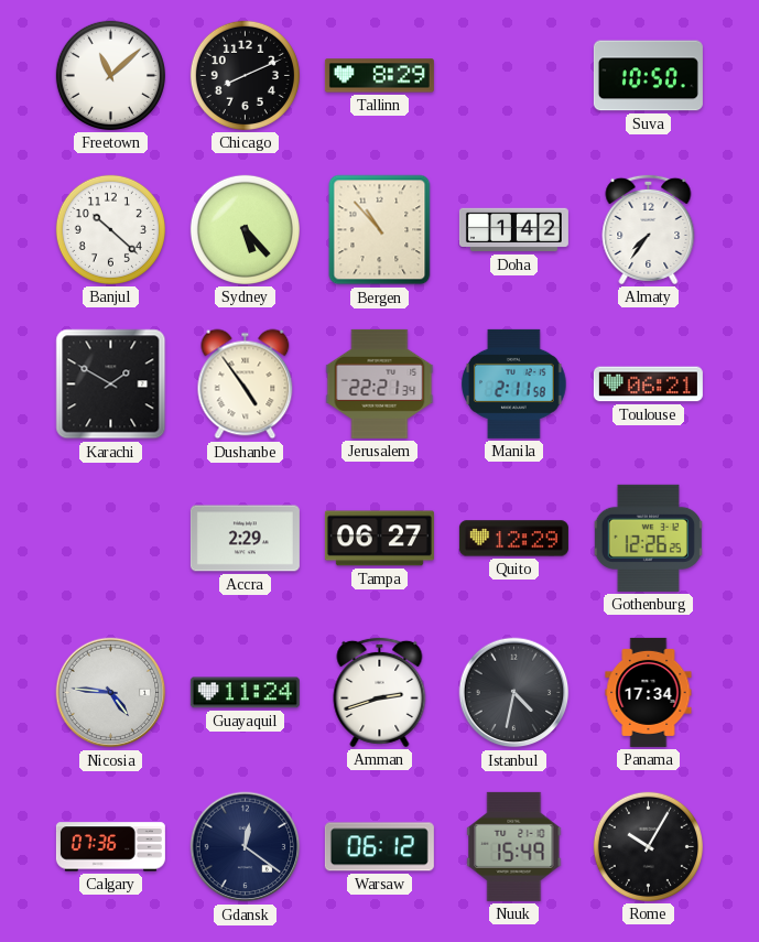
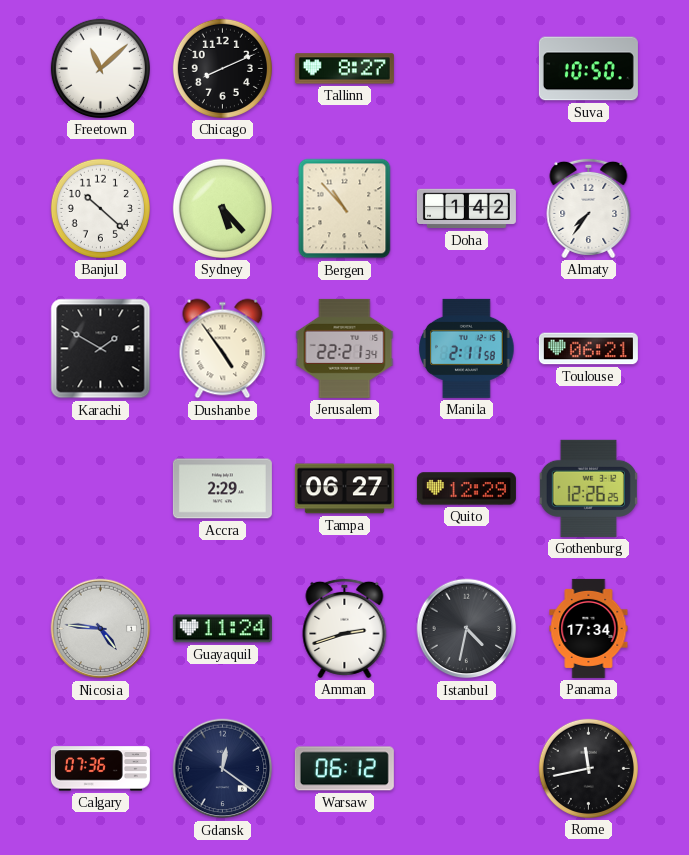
Tallinn: 8:29 -> 8:27
Nuuk: 15:49 -> none
Rome: 10:05 -> 11:43
